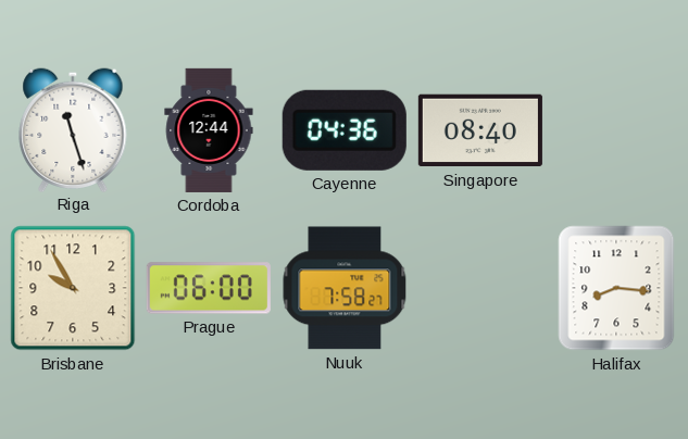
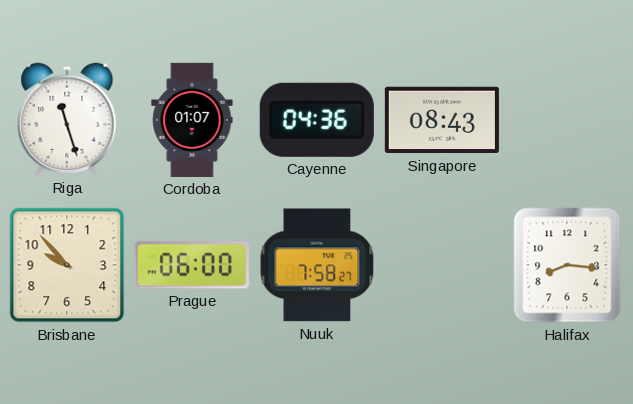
Cordoba: 12:44 -> 01:07
Singapore: 08:40 -> 08:43
Brisbane: 9:55 -> 9:53
